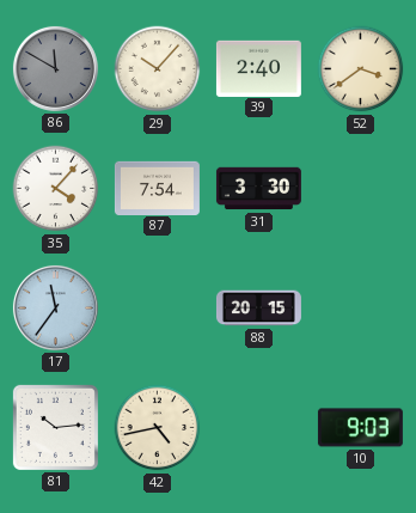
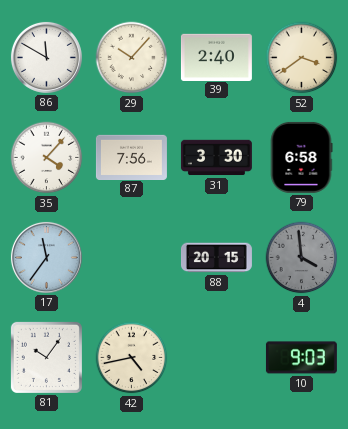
86 dial: grey -> white
87: 7:54 -> 7:56
79: none -> 6:58
4: none -> 3:59
81: 10:14 -> 10:06
